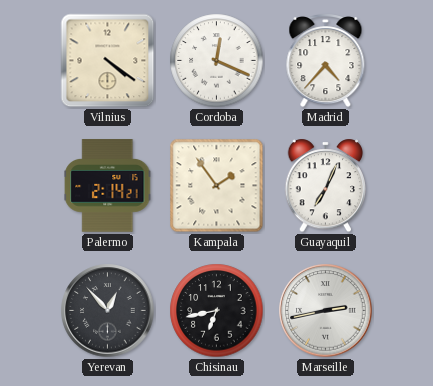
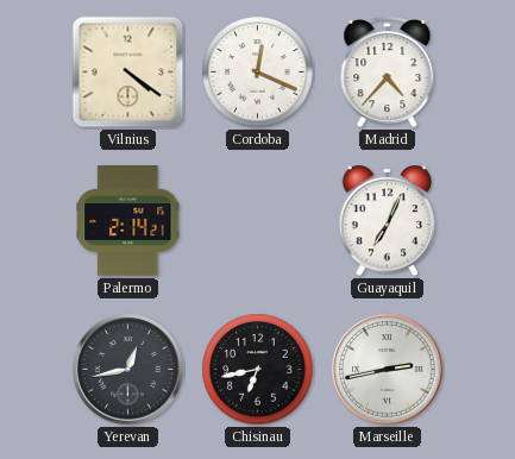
Kampala: 1:54 -> none
Yerevan: 12:53 -> 12:43
